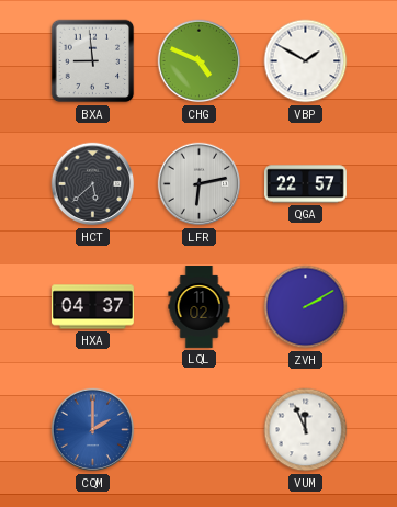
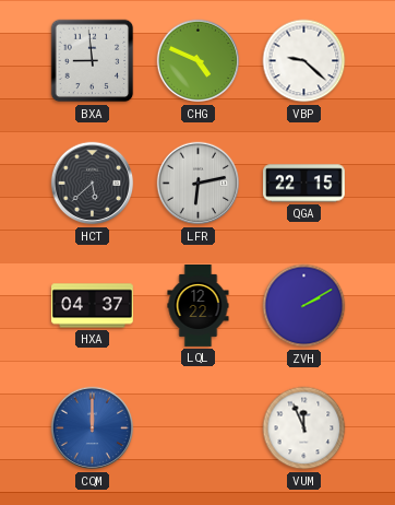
VBP: 1:50 -> 9:22
QGA: 22:57 -> 22:15
LQL: 11:02 -> 12:22
CQM: 2:00 -> 12:00
